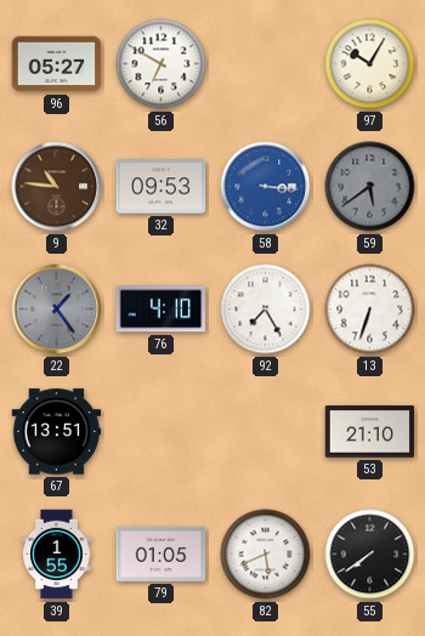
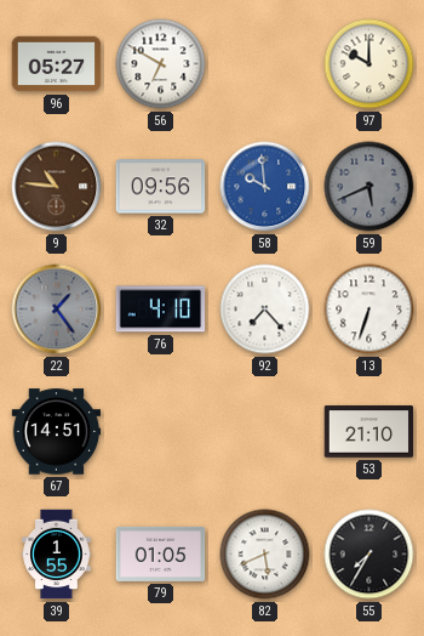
97: 10:05 -> 10:00
32: 09:53 -> 09:56
58: 3:16 -> 9:59
59: 5:39 -> 5:41
92: 7:25 -> 7:23
67: 13:51 -> 14:51
55: 7:39 -> 7:35
